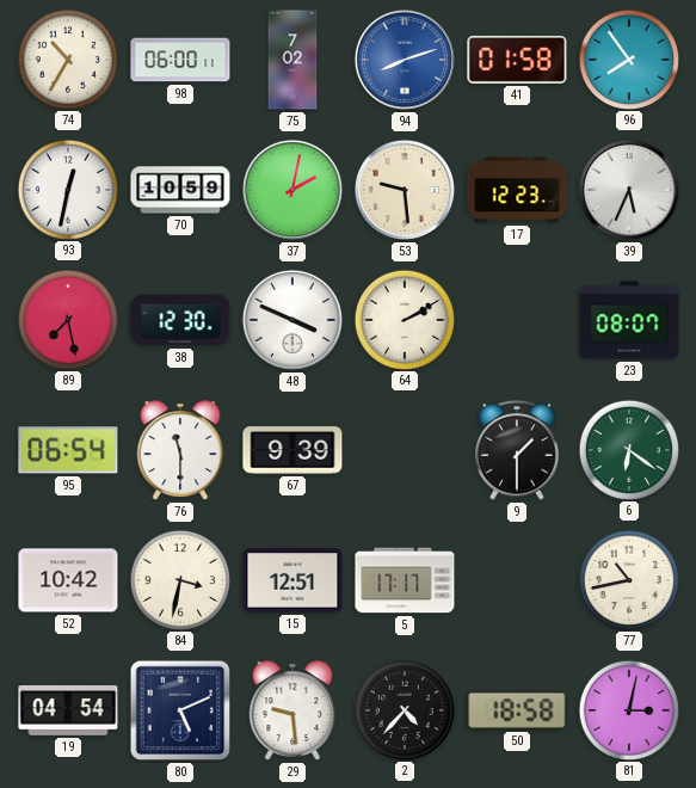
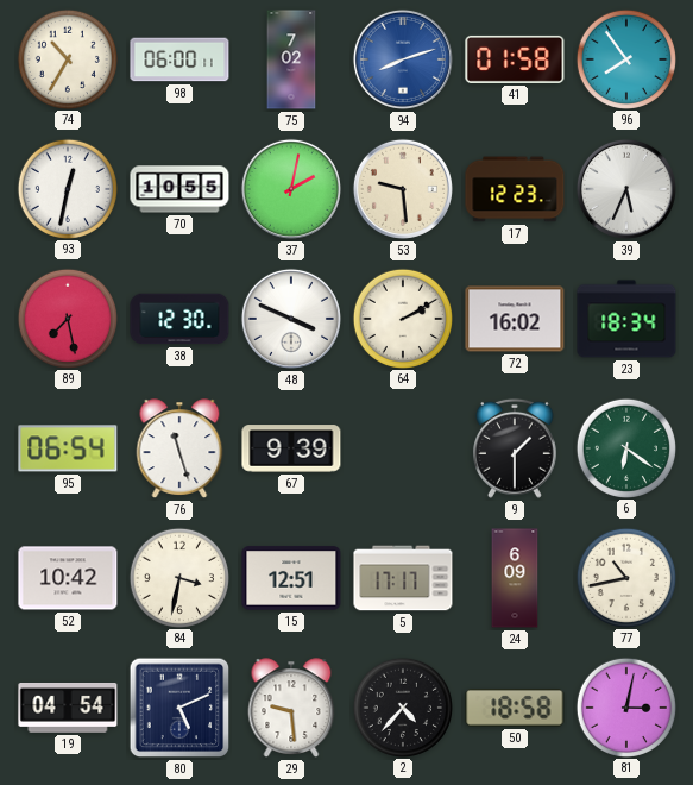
70: 10:59 -> 10:55
72: none -> 16:02
23: 08:07 -> 18:34
76: 11:30 -> 11:27
24: none -> 6:09
